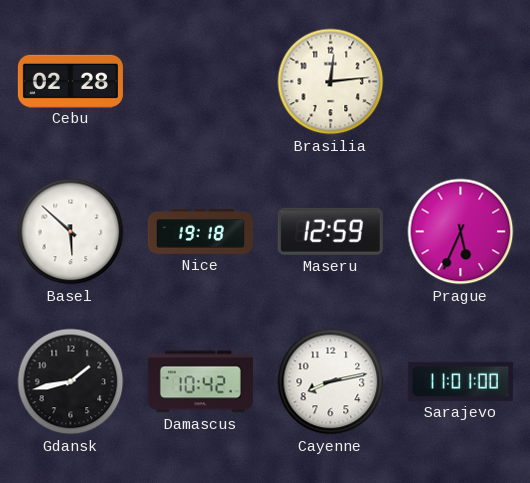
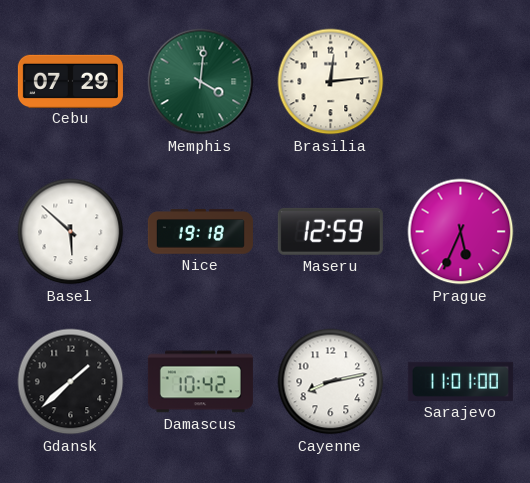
Cebu: 02:28 -> 07:29
Memphis: none -> 4:01
Gdansk: 1:43 -> 1:38
